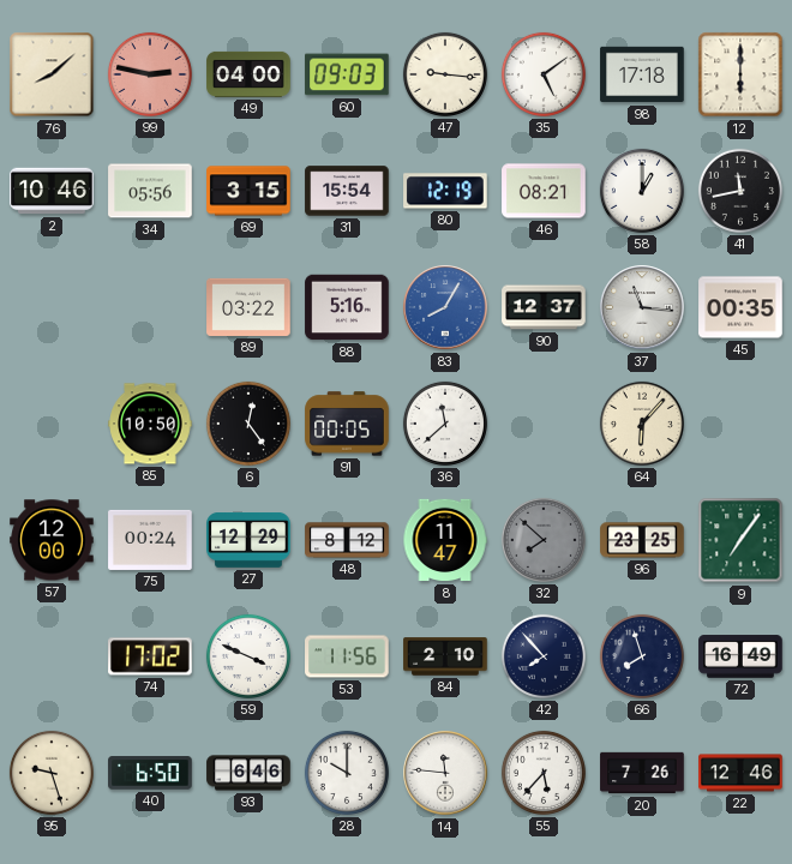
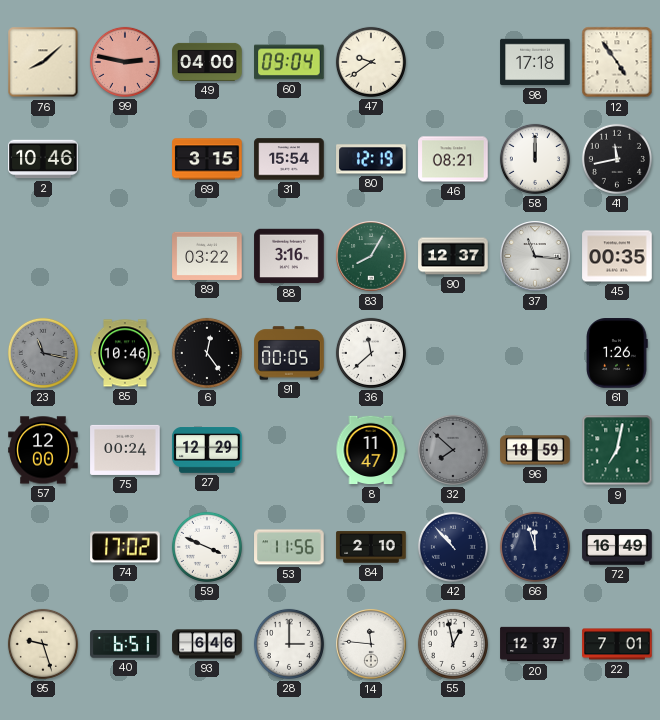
60: 09:03 -> 09:04
47: 9:16 -> 9:39
35: 5:09 -> none
12: 6:00 -> 4:54
34: 05:56 -> none
58: 1:00 -> 12:00
88: 5:16 -> 3:16
83 dial: blue -> green
23: none -> 11:17
85: 10:50 -> 10:46
64: 6:07 -> none
61: none -> 1:26
48: 8:12 -> none
96: 23:25 -> 18:59
9: 7:06 -> 7:02
42: 7:53 -> 10:53
66: 7:57 -> 11:57
40: 6:50 -> 6:51
28: 10:00 -> 3:00
55: 5:37 -> 12:58
20: 7:26 -> 12:37
22: 12:46 -> 7:01
